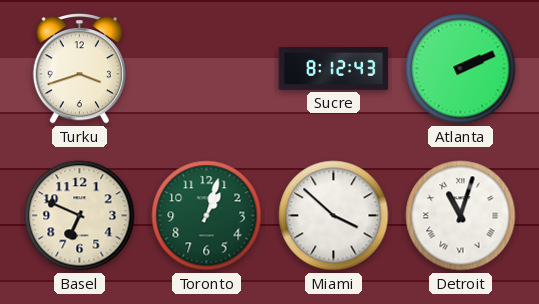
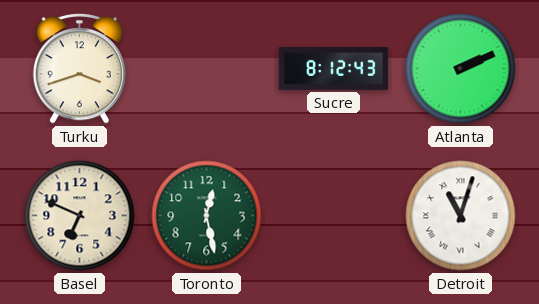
Toronto: 1:03 -> 12:28
Miami: 3:52 -> none
